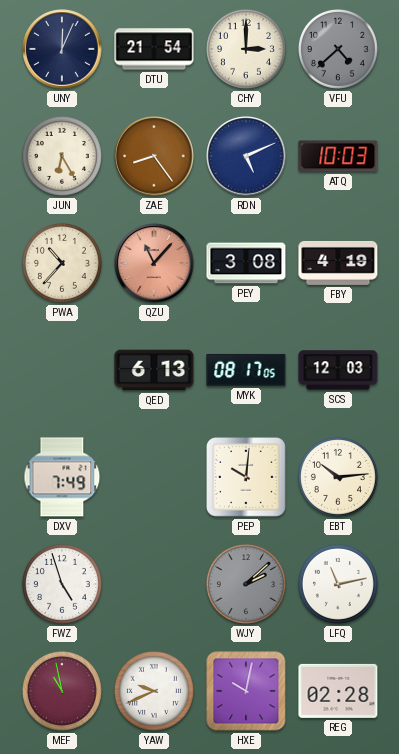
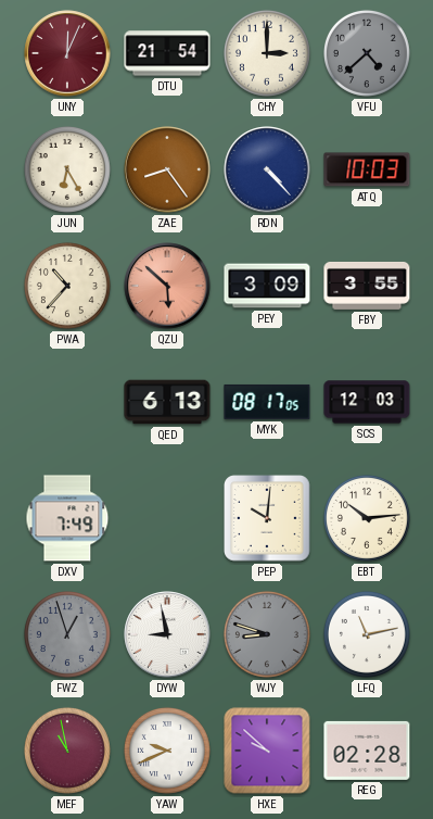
UNY dial: navy -> burgundy
RDN: 5:11 -> 4:23
QZU: 11:07 -> 5:52
PEY: 3:08 -> 3:09
FBY: 4:19 -> 3:55
FWZ: 4:57 -> 12:57
FWZ dial: white -> grey
DYW: none -> 8:58
WJY: 2:08 -> 8:48
HXE: 10:02 -> 9:52
